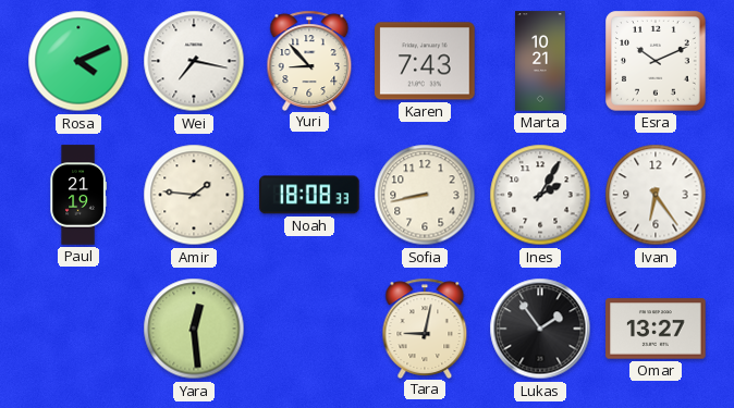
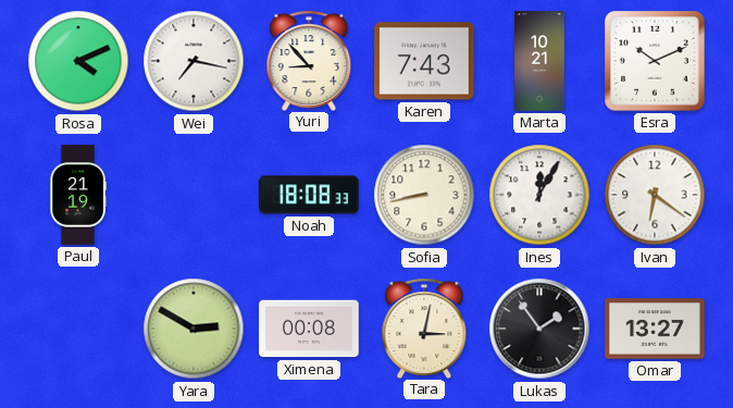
Amir: 1:46 -> none
Ines: 2:05 -> 12:05
Ivan: 6:24 -> 6:21
Yara: 12:29 -> 2:50
Ximena: none -> 00:08
Tara: 9:02 -> 3:02
